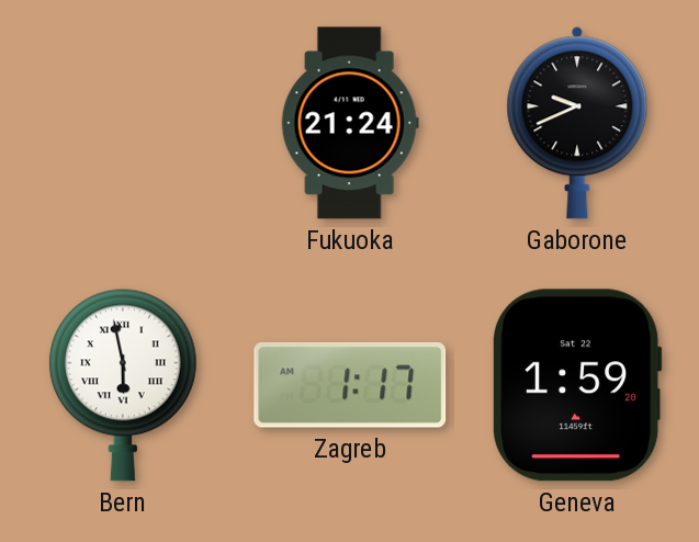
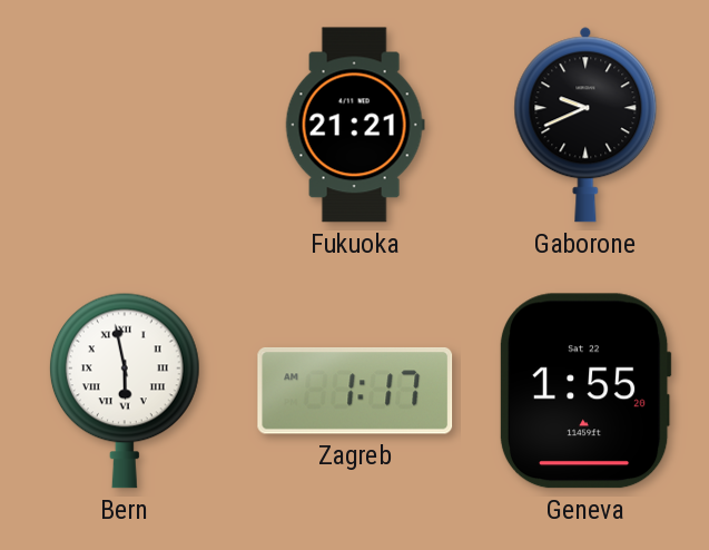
Fukuoka: 21:24 -> 21:21
Geneva: 1:59 -> 1:55
